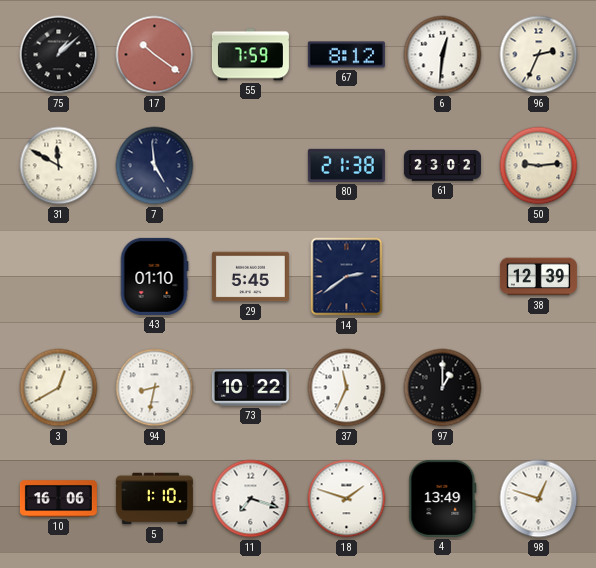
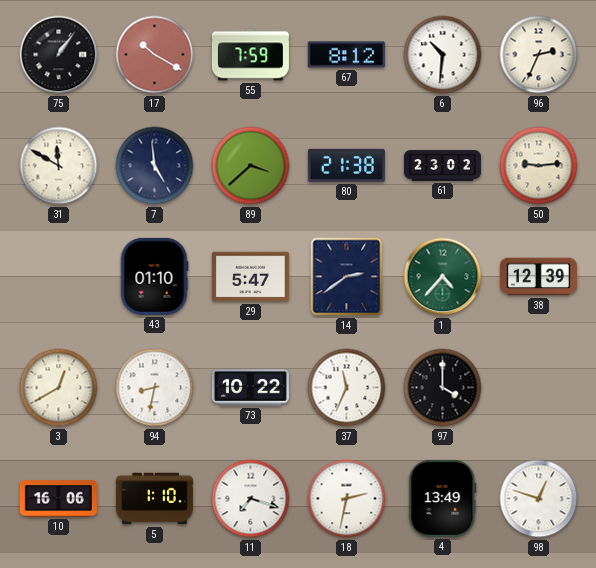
75: 1:08 -> 1:06
17: 10:21 -> 10:20
6: 12:31 -> 10:31
89: none -> 3:38
29: 5:45 -> 5:47
1: none -> 4:37
97: 1:00 -> 4:00
18: 1:48 -> 2:32
